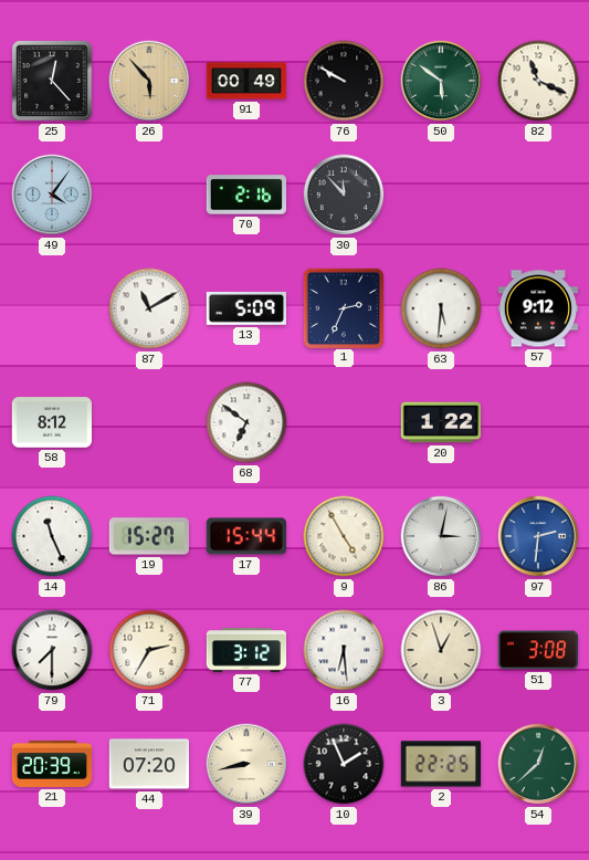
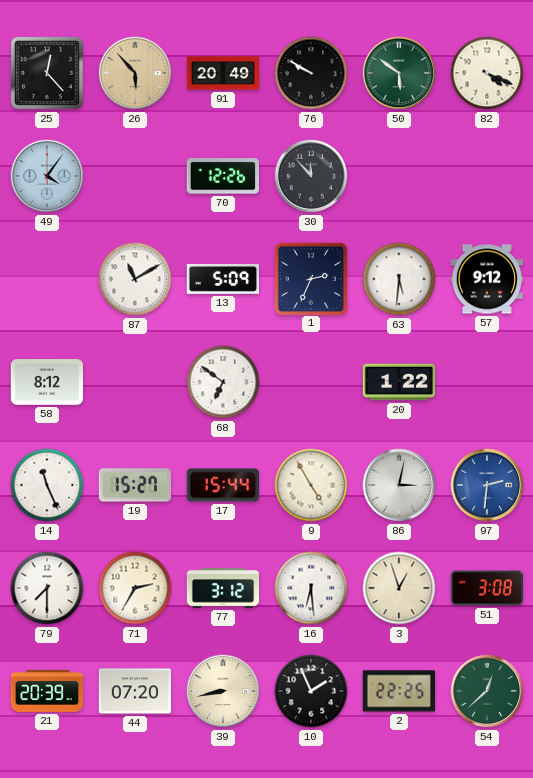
91: 00:49 -> 20:49
82: 11:19 -> 4:19
70: 2:16 -> 12:26
